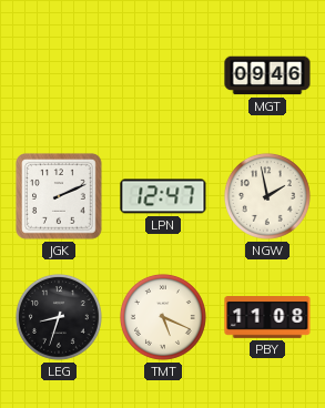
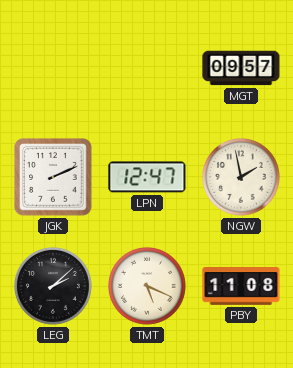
MGT: 09:46 -> 09:57
LEG: 8:33 -> 2:08
